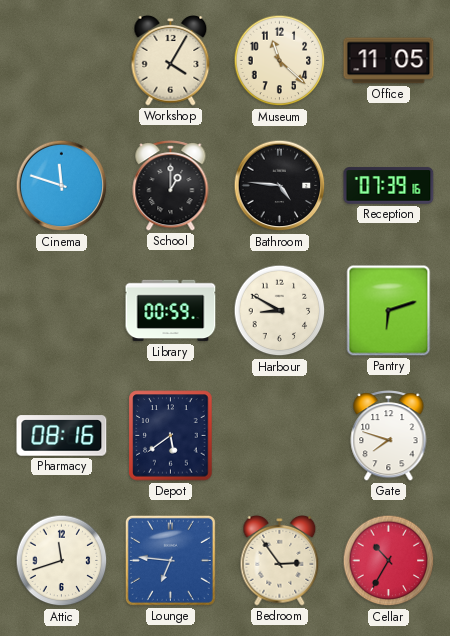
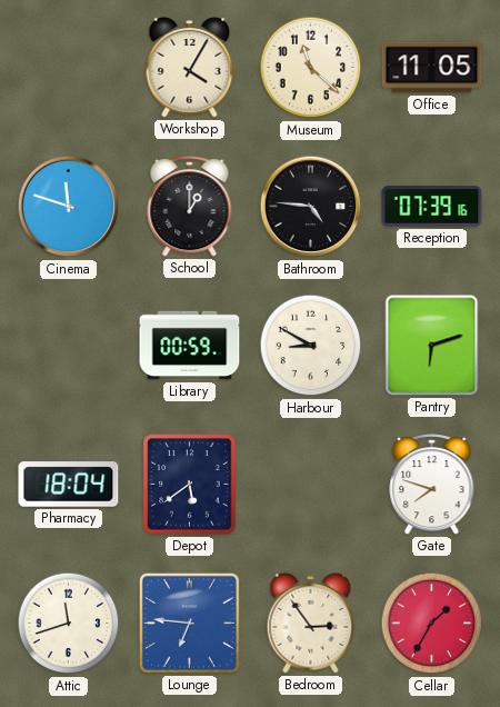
Pharmacy: 08:16 -> 18:04
Cellar: 10:35 -> 1:35
